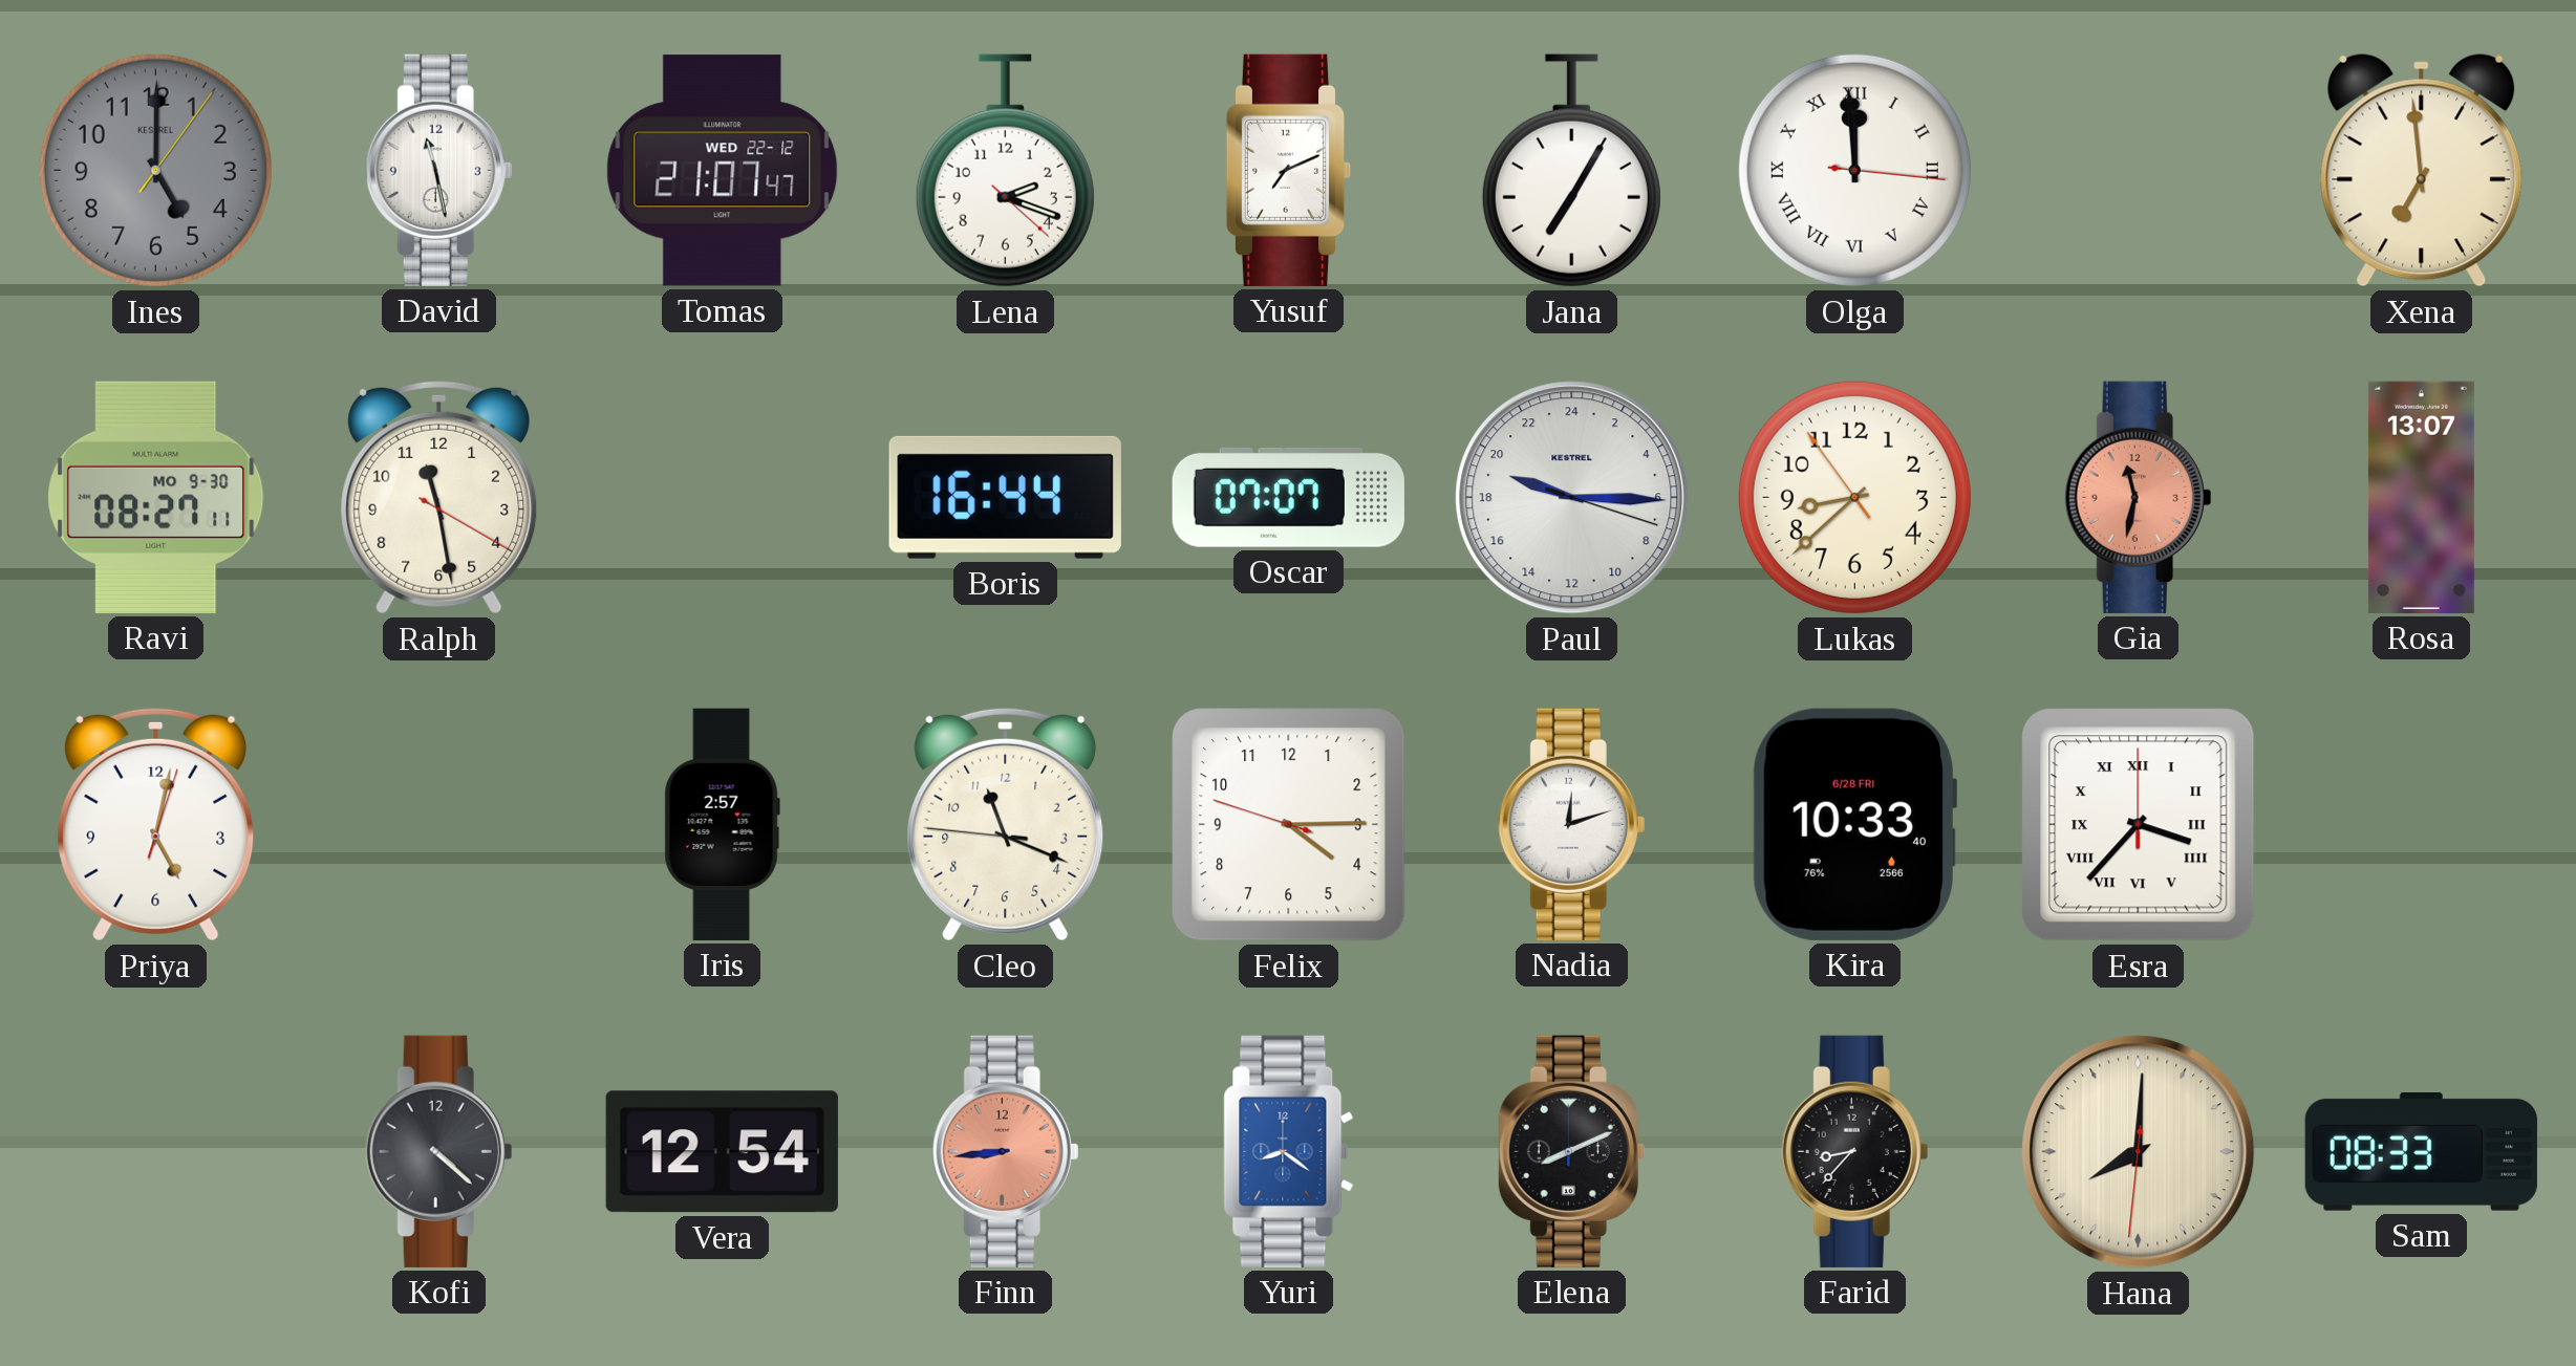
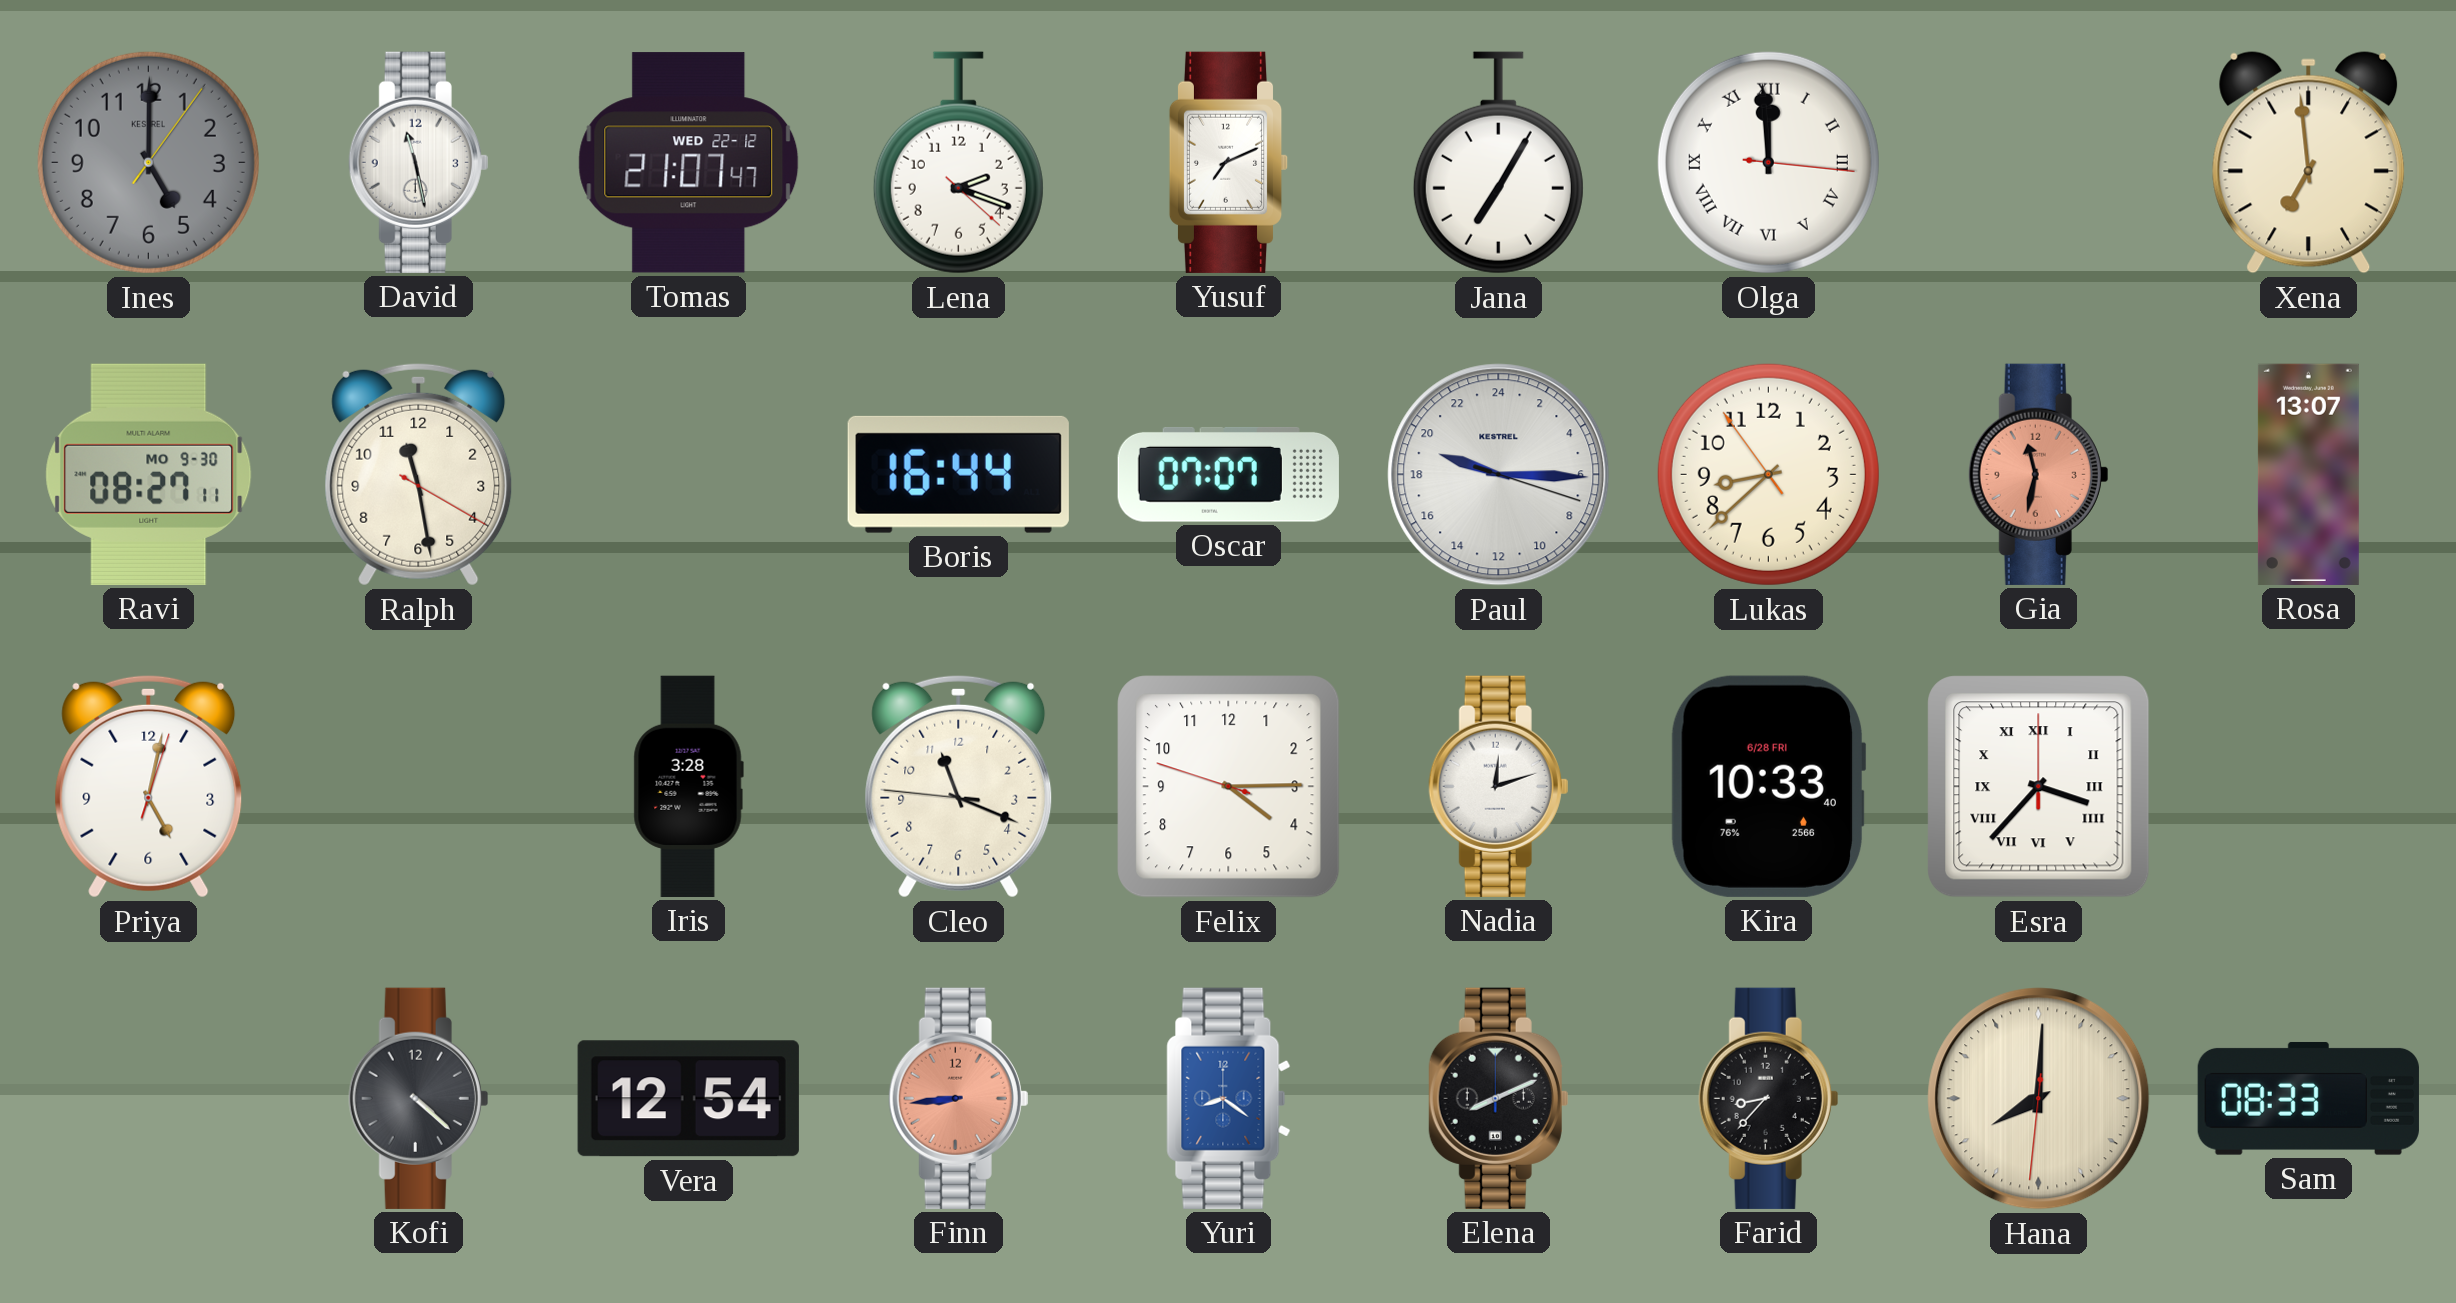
Iris: 2:57 -> 3:28
